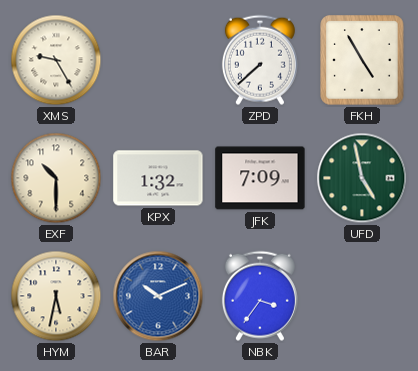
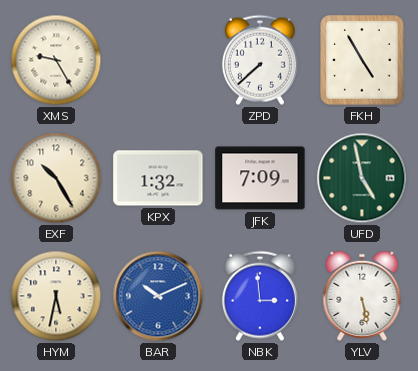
EXF: 10:30 -> 10:25
NBK: 3:36 -> 2:59
YLV: none -> 5:28
